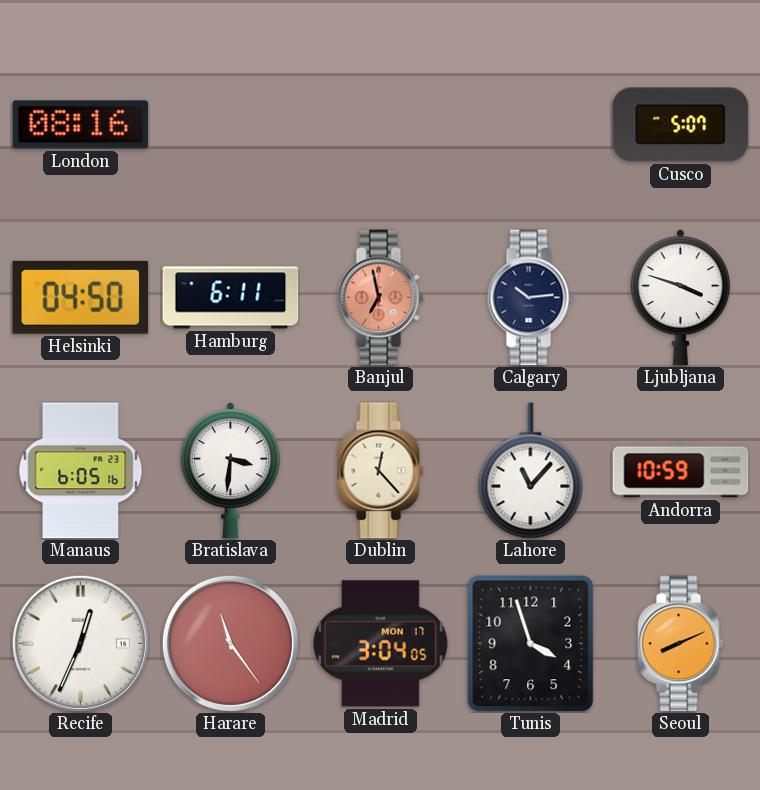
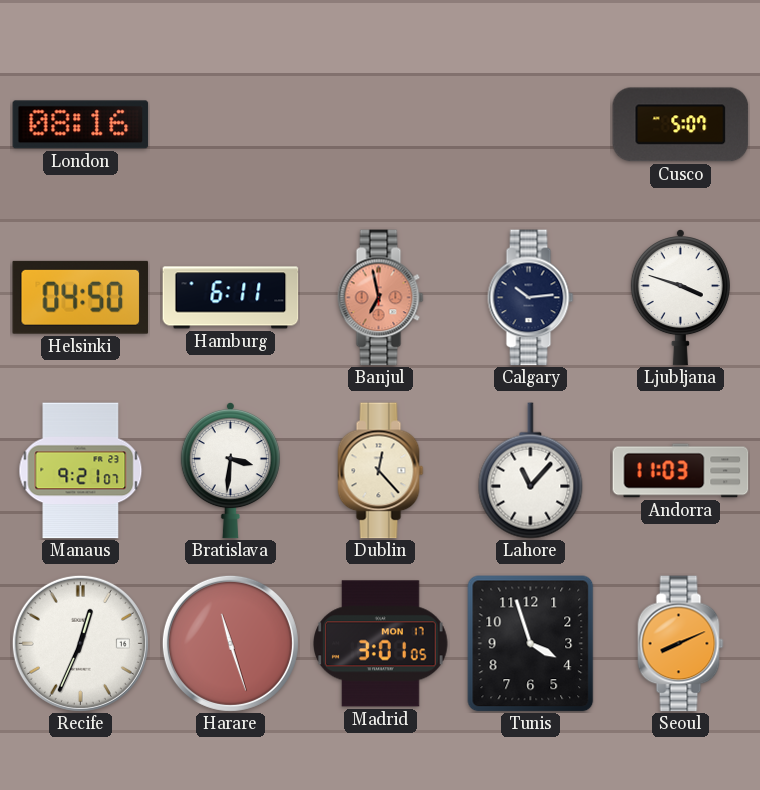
Manaus: 6:05 -> 9:21
Andorra: 10:59 -> 11:03
Harare: 11:24 -> 11:27
Madrid: 3:04 -> 3:01
